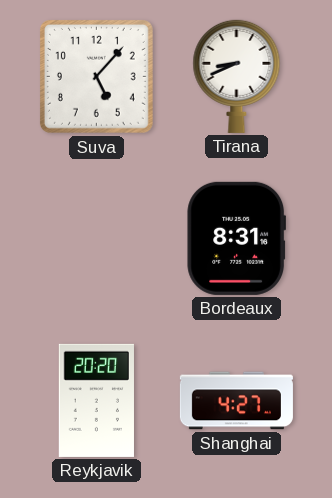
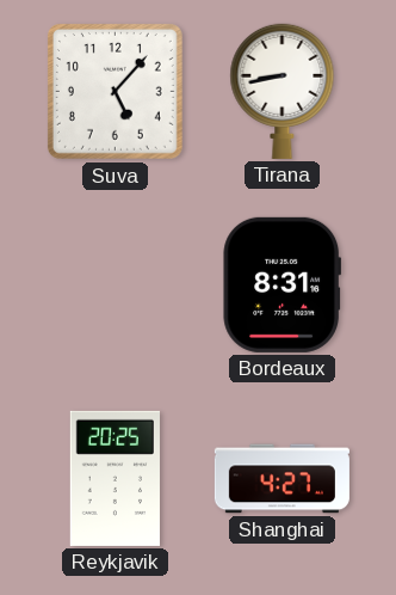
Tirana: 8:41 -> 8:43
Reykjavik: 20:20 -> 20:25
